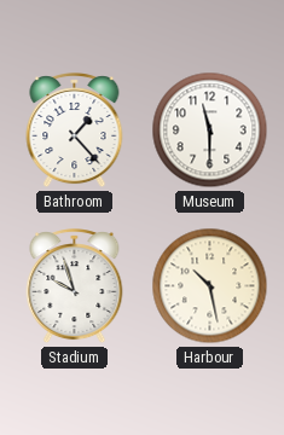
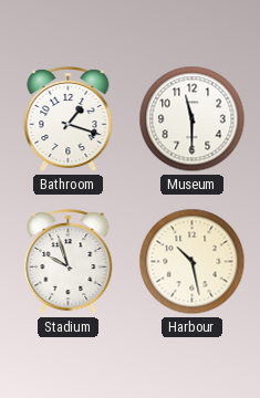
Bathroom: 1:23 -> 1:18
